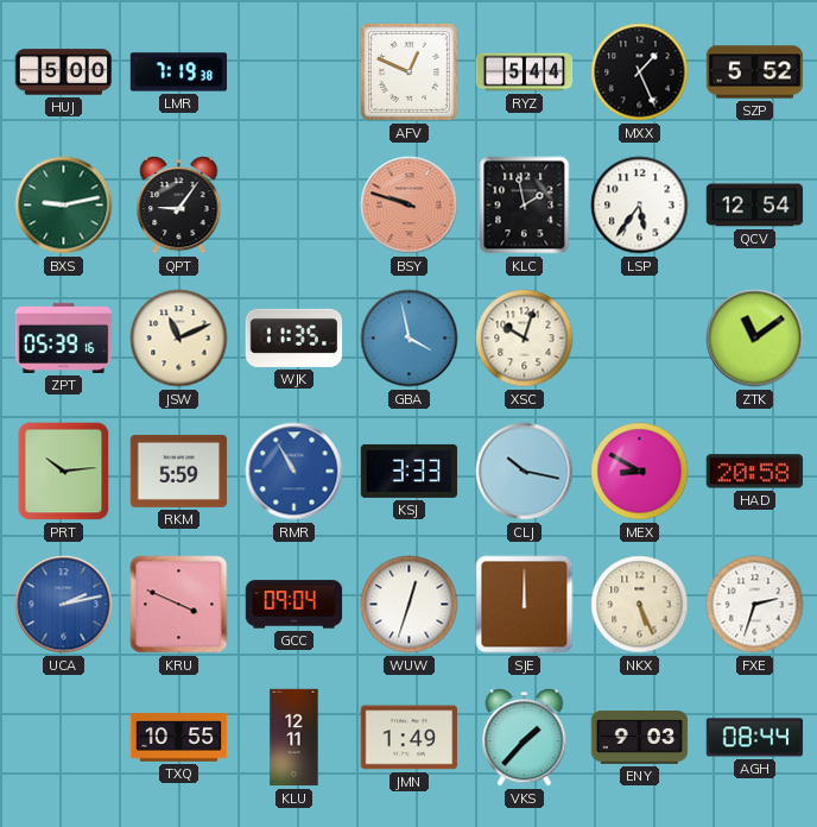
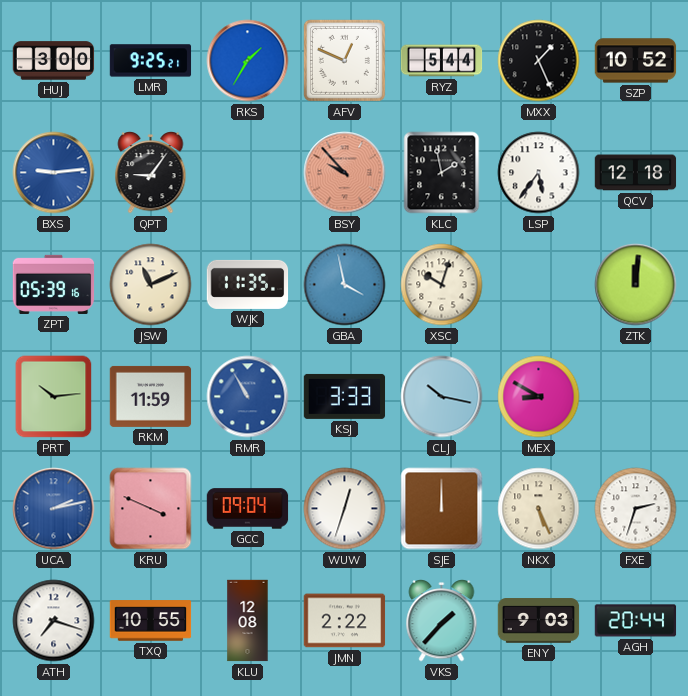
HUJ: 5:00 -> 3:00
LMR: 7:19 -> 9:25
RKS: none -> 1:35
SZP: 5:52 -> 10:52
BXS: 9:13 -> 9:14
BXS dial: green -> blue
BSY: 9:48 -> 9:53
QCV: 12:54 -> 12:18
ZTK: 11:09 -> 12:01
RKM: 5:59 -> 11:59
HAD: 20:58 -> none
ATH: none -> 7:18
KLU: 12:11 -> 12:08
JMN: 1:49 -> 2:22
AGH: 08:44 -> 20:44
